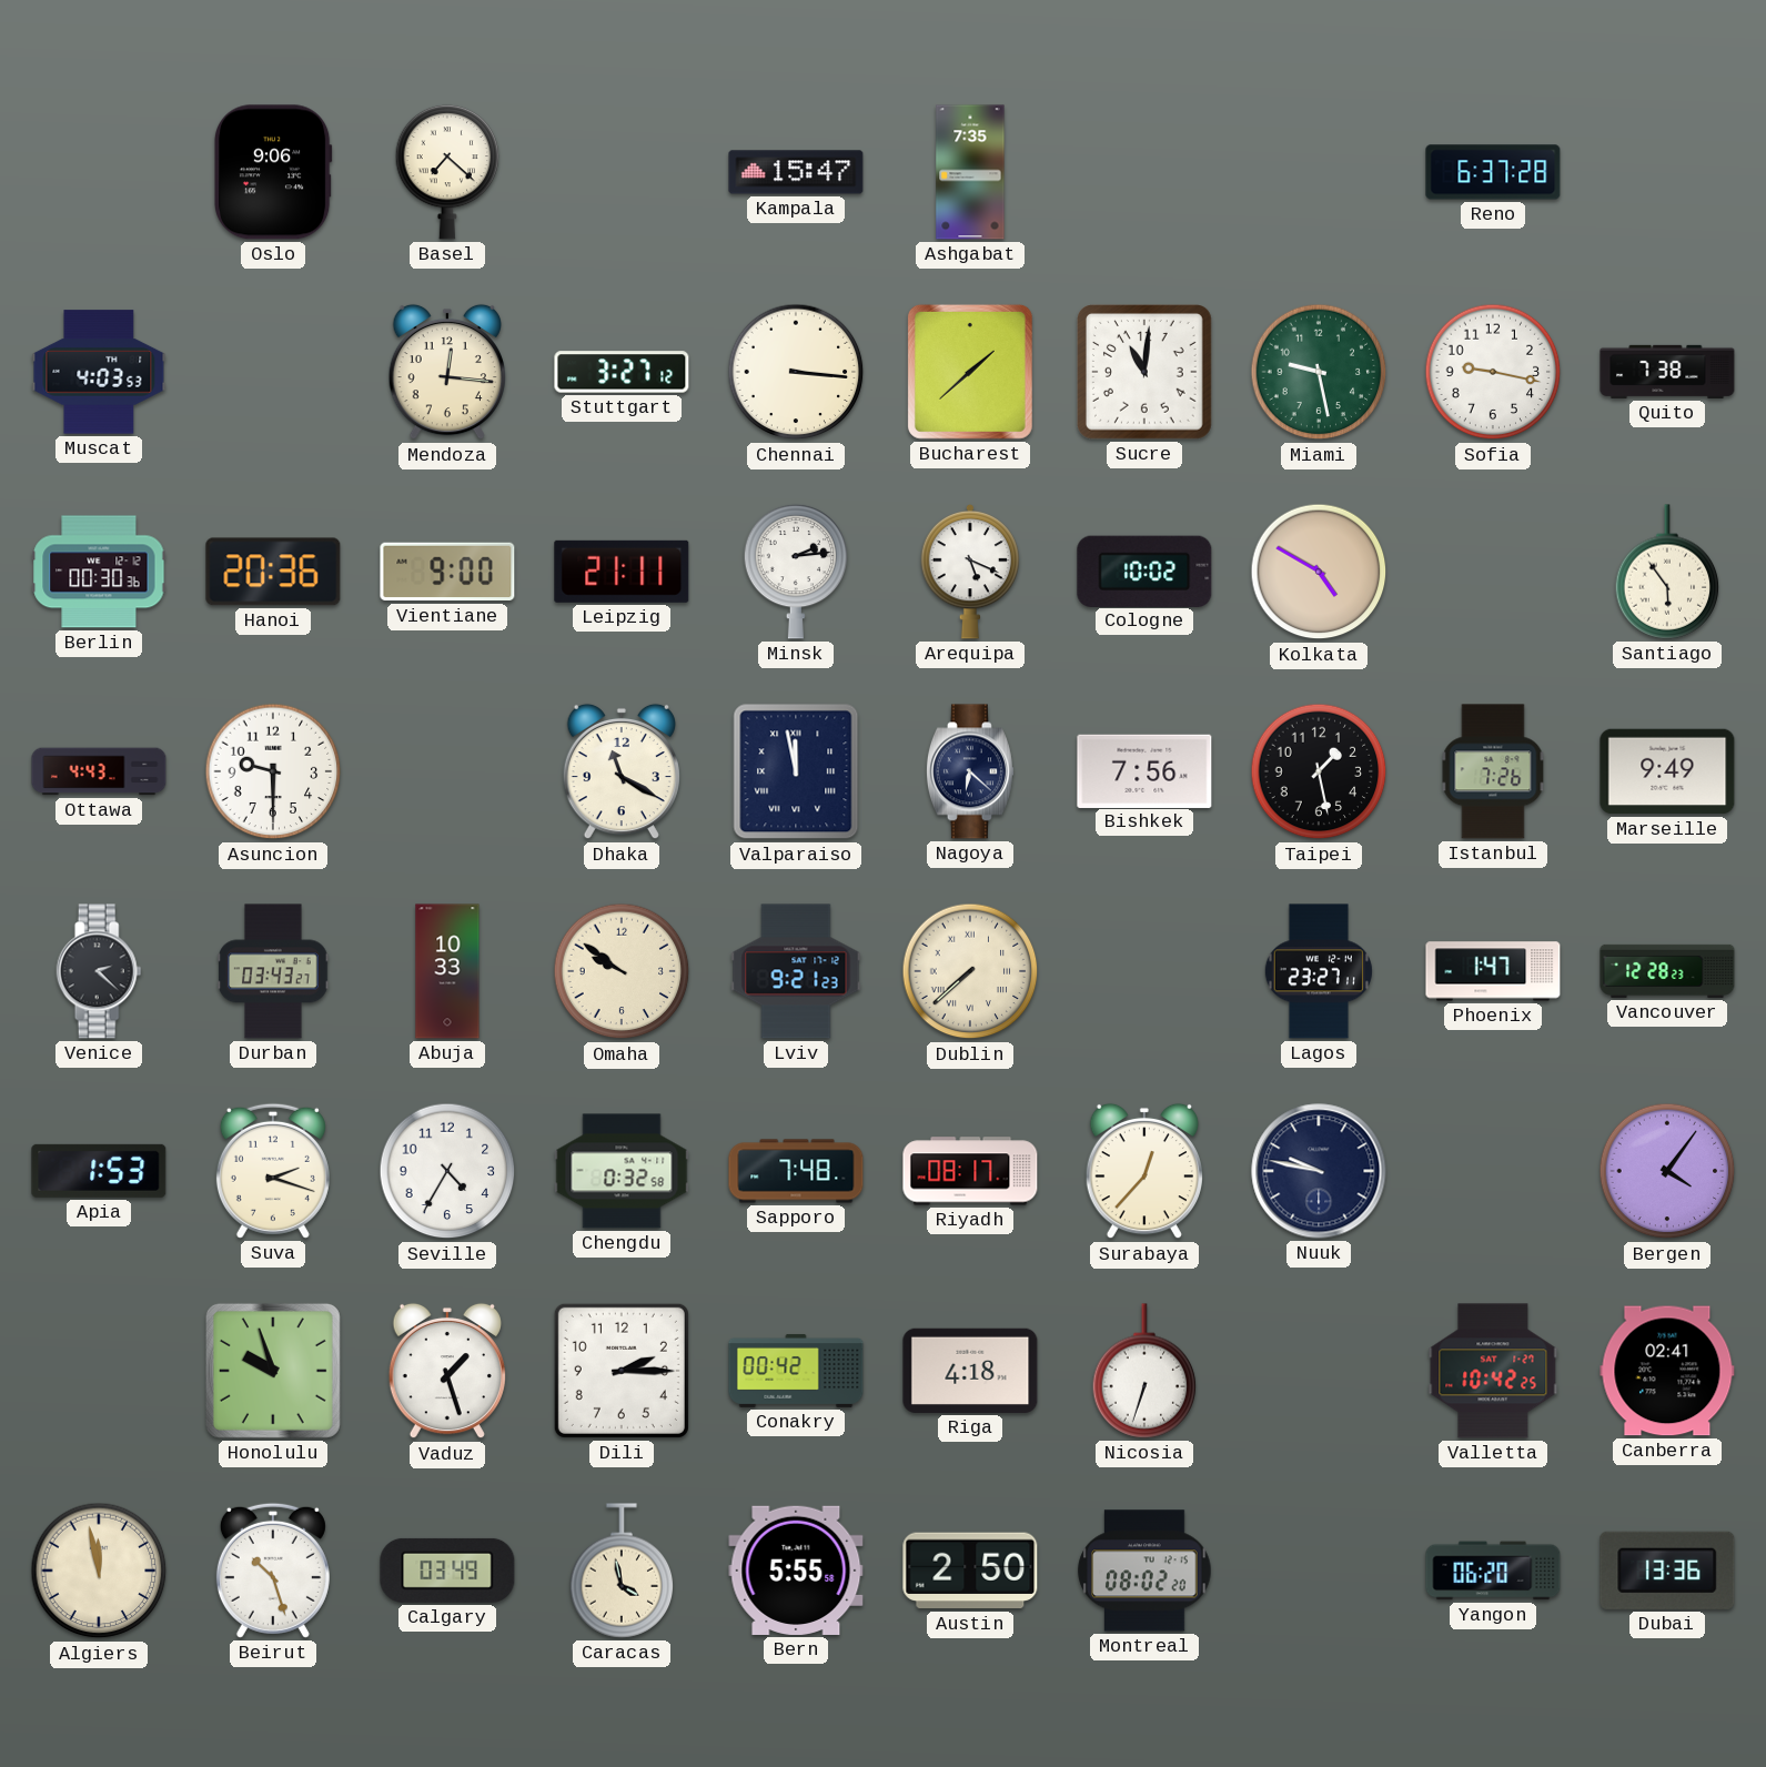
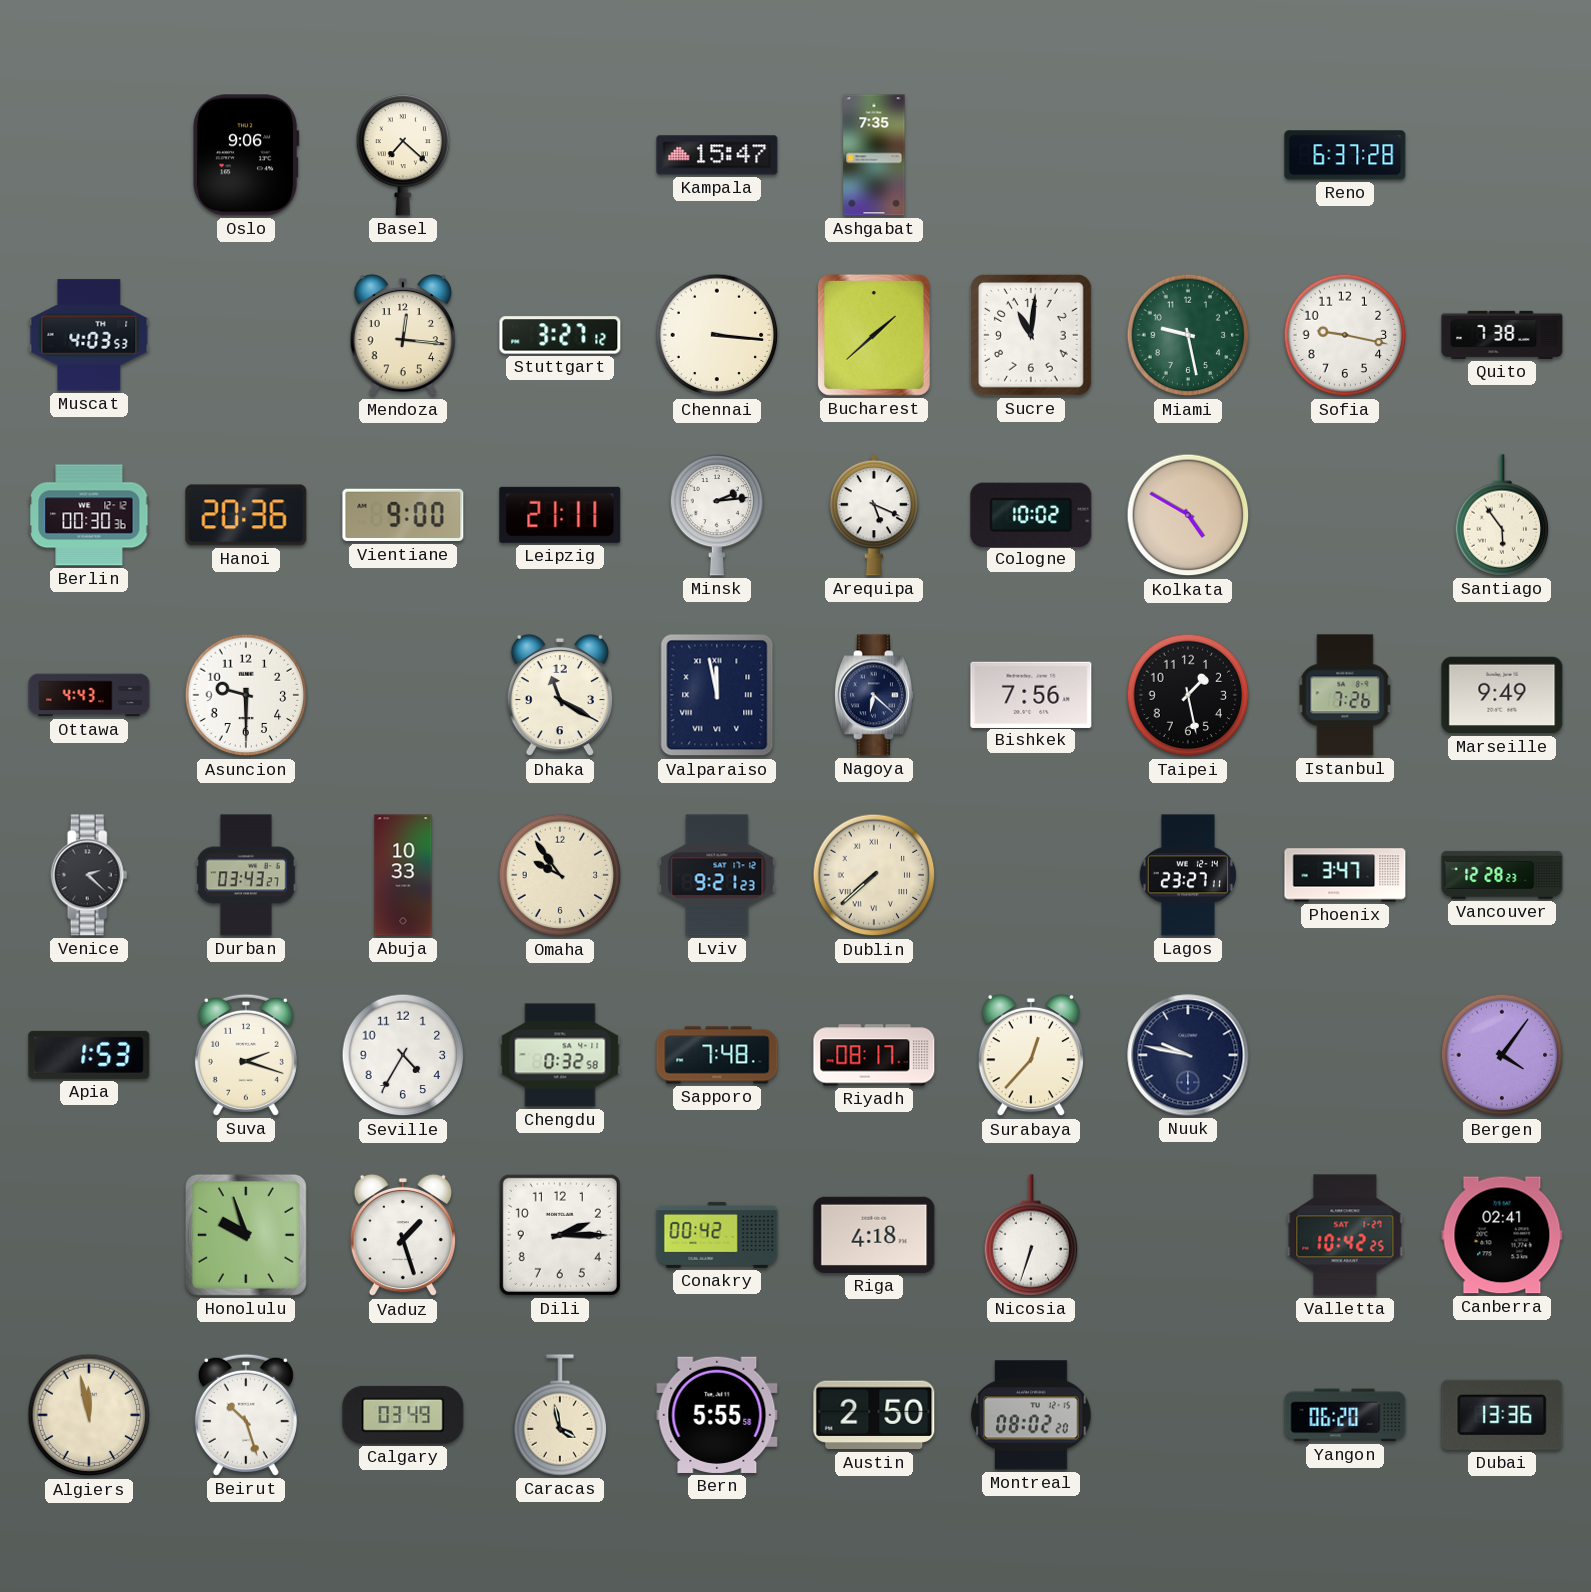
Omaha: 9:51 -> 9:54
Phoenix: 1:47 -> 3:47
